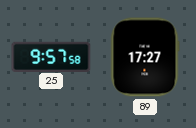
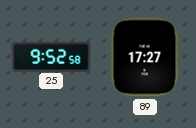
25: 9:57 -> 9:52
